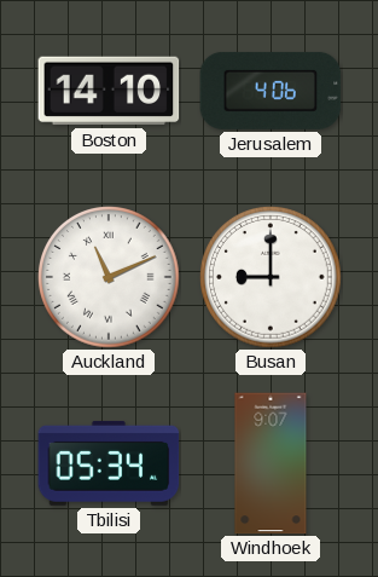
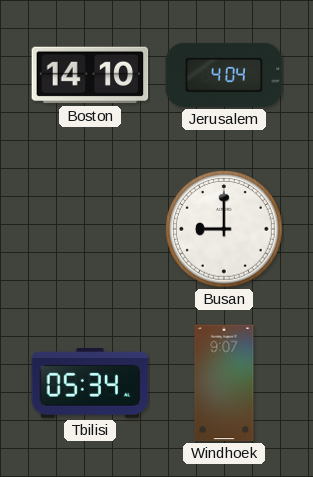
Jerusalem: 4:06 -> 4:04
Auckland: 11:11 -> none
